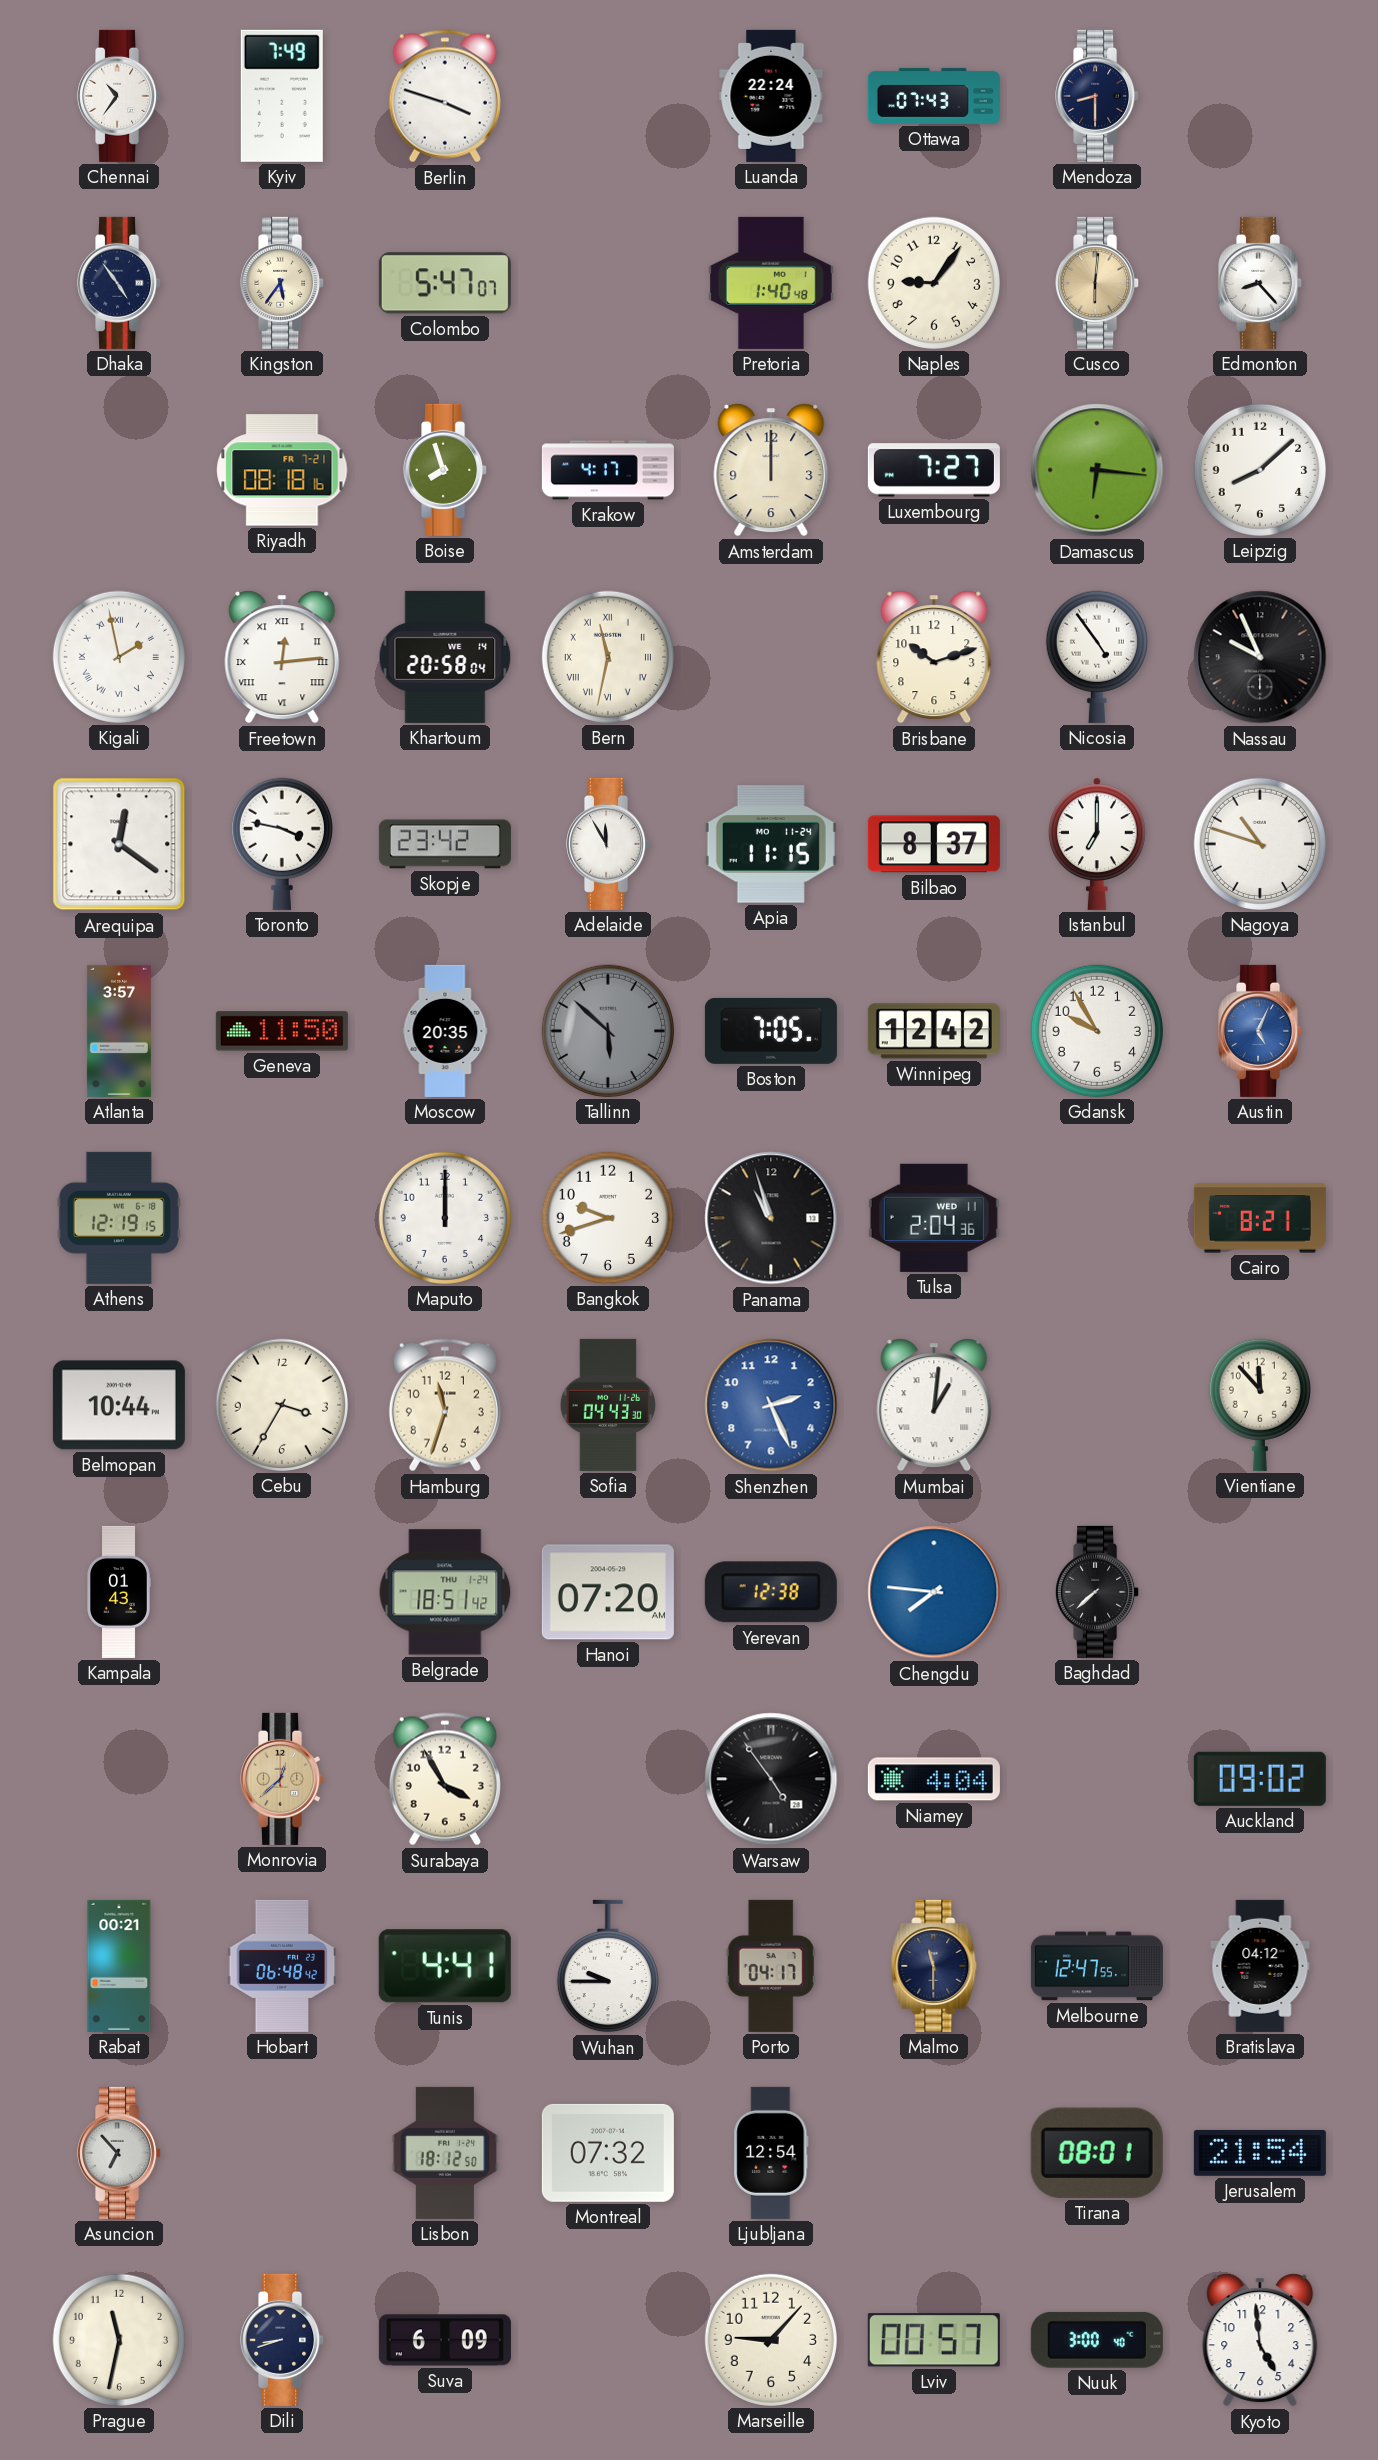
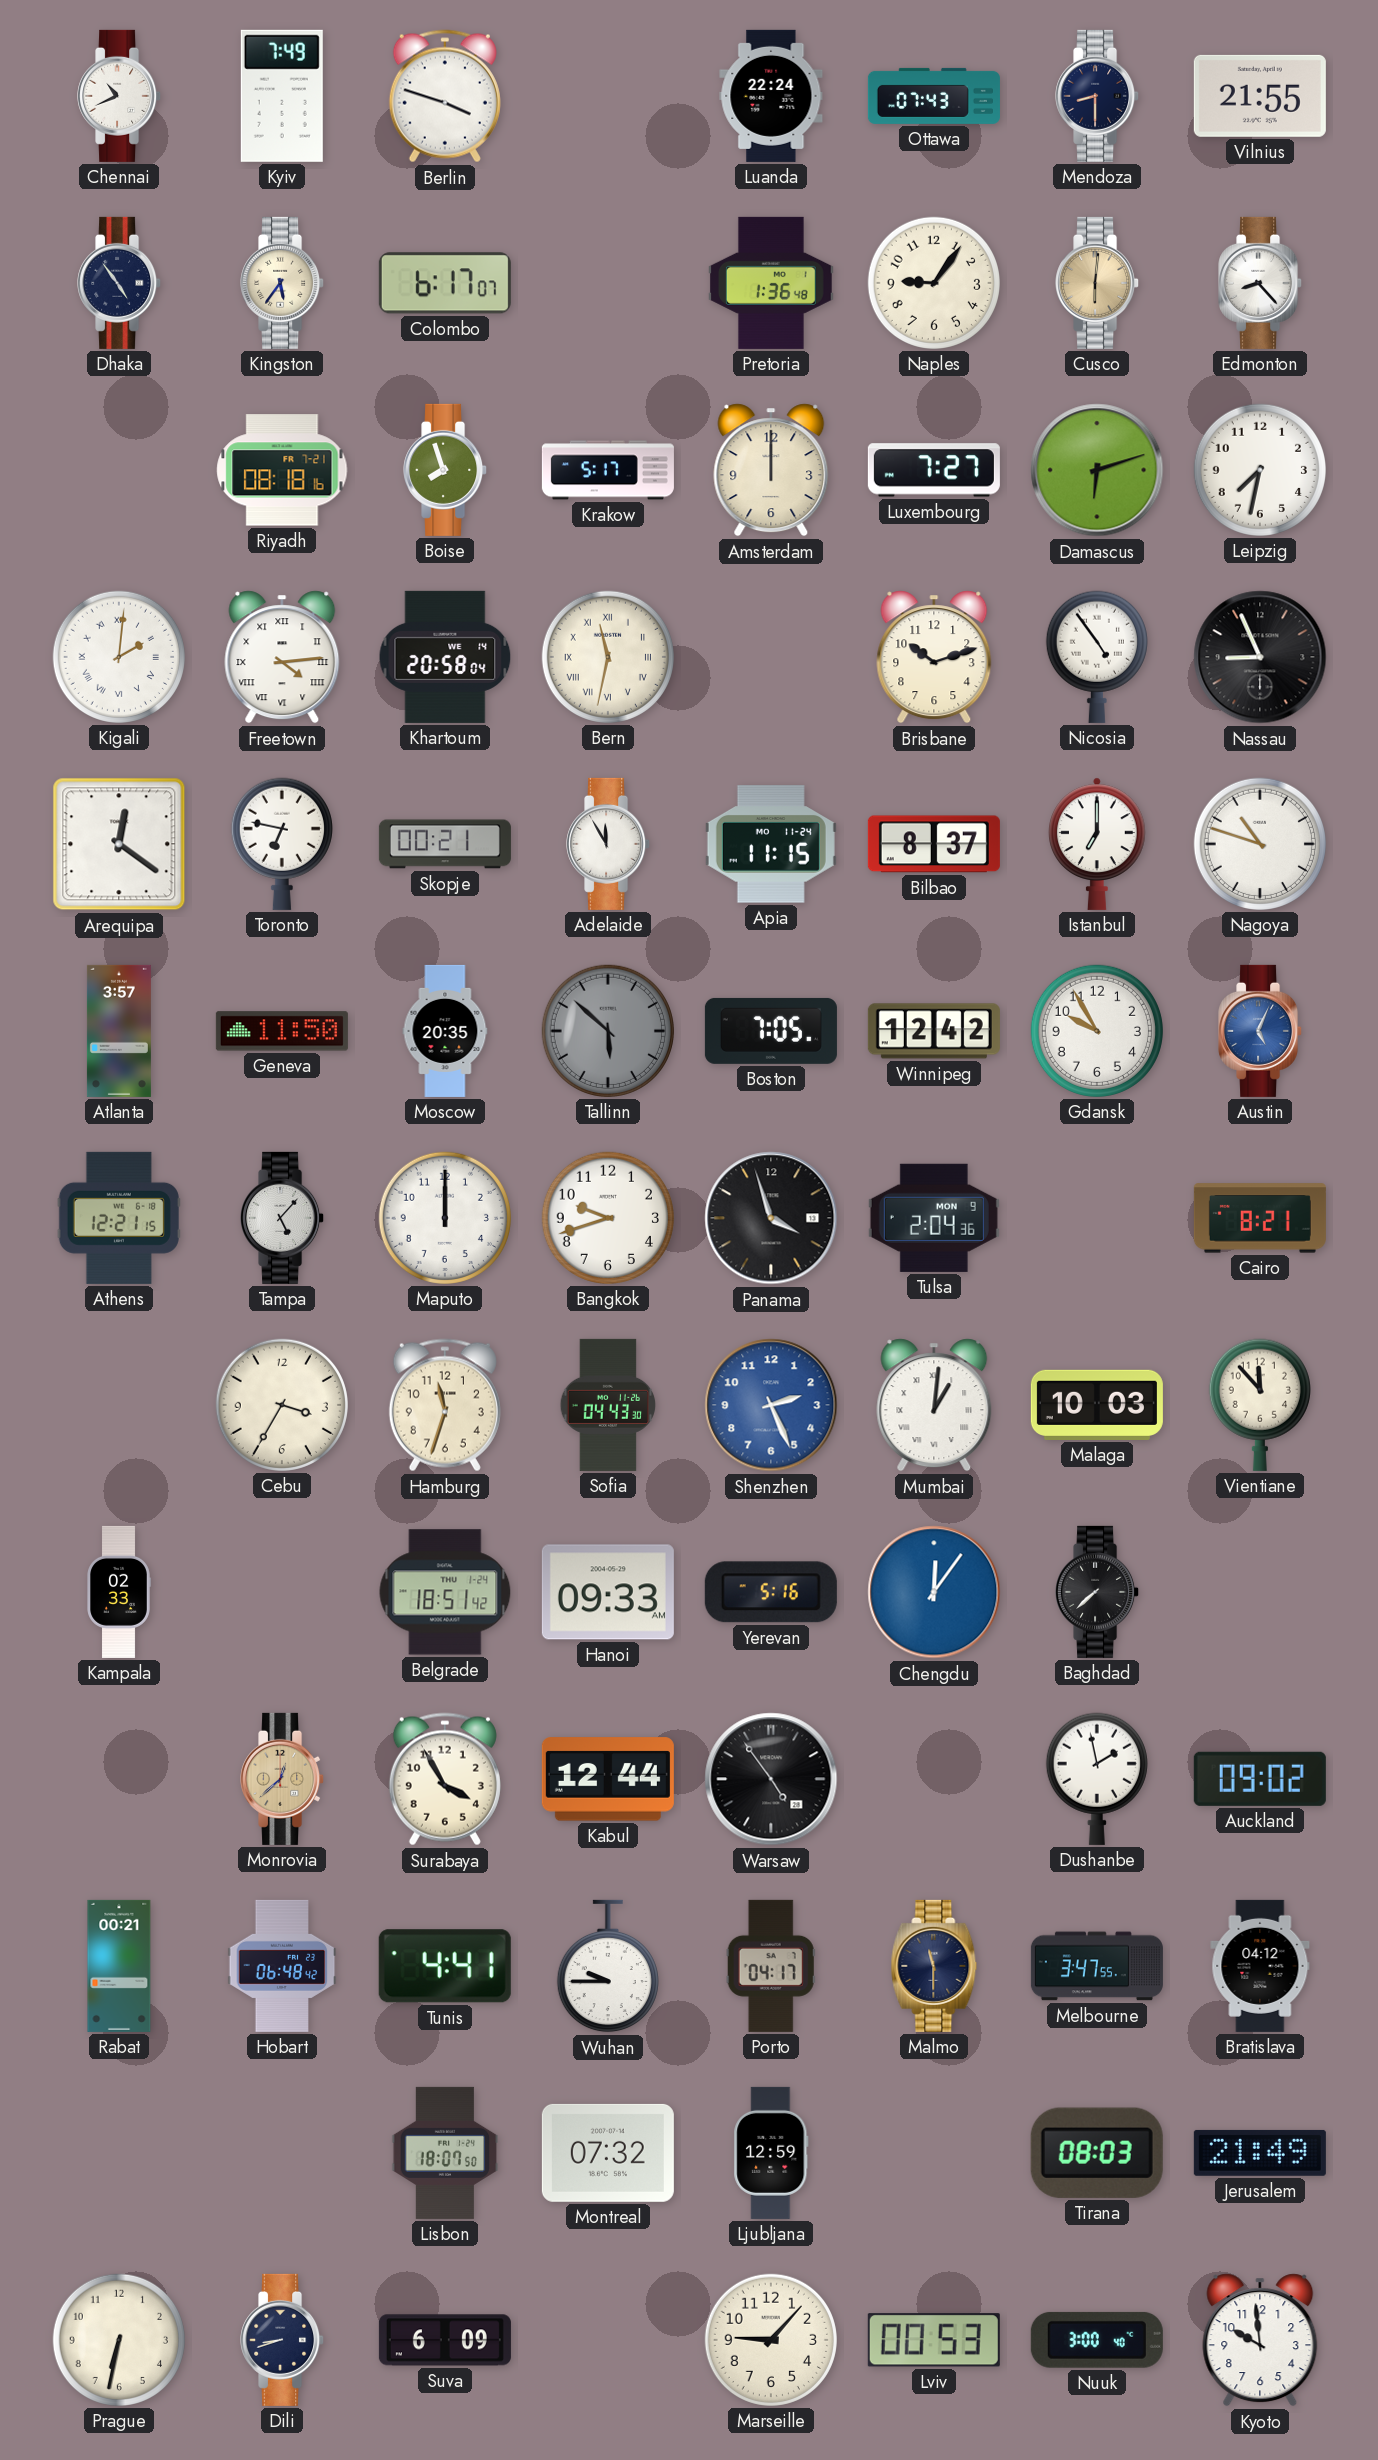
Chennai: 10:36 -> 10:41
Vilnius: none -> 21:55
Colombo: 5:47 -> 6:17
Pretoria: 1:40 -> 1:36
Krakow: 4:17 -> 5:17
Damascus: 6:16 -> 6:12
Leipzig: 8:08 -> 7:32
Kigali: 1:58 -> 2:01
Freetown: 12:14 -> 4:14
Nassau: 9:56 -> 8:56
Toronto: 3:47 -> 6:47
Skopje: 23:42 -> 00:21
Athens: 12:19 -> 12:21
Tampa: none -> 5:07
Panama: 10:57 -> 3:57
Tulsa date: WED 11 -> MON 9
Belmopan: 10:44 -> none
Malaga: none -> 10:03
Kampala: 01:43 -> 02:33
Hanoi: 07:20 -> 09:33
Yerevan: 12:38 -> 5:16
Chengdu: 7:46 -> 12:06
Kabul: none -> 12:44
Niamey: 4:04 -> none
Dushanbe: none -> 1:58
Melbourne: 12:47 -> 3:47
Asuncion: 6:53 -> none
Lisbon: 18:12 -> 18:07
Ljubljana: 12:54 -> 12:59
Tirana: 08:01 -> 08:03
Jerusalem: 21:54 -> 21:49
Prague: 11:32 -> 6:32
Lviv: 00:57 -> 00:53
Kyoto: 4:59 -> 9:59
